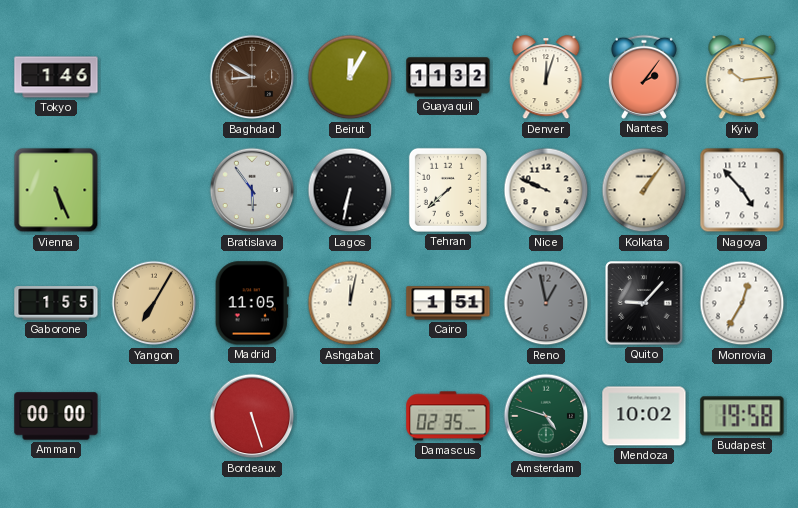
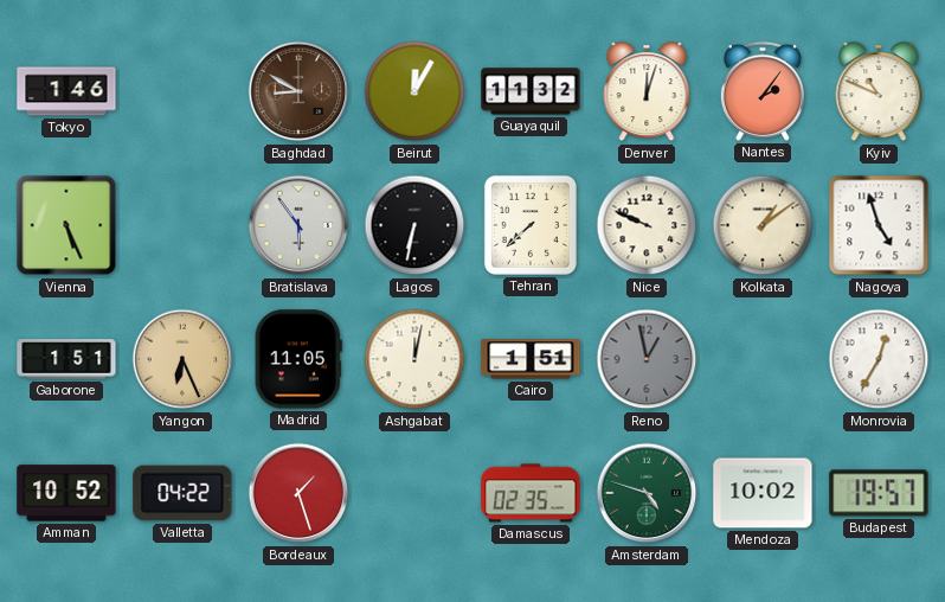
Kyiv: 10:14 -> 10:49
Kolkata: 1:06 -> 1:09
Nagoya: 4:53 -> 4:57
Gaborone: 1:55 -> 1:51
Yangon: 7:05 -> 6:26
Quito: 9:07 -> none
Amman: 00:00 -> 10:52
Valletta: none -> 04:22
Bordeaux: 5:27 -> 1:27
Budapest: 19:58 -> 19:57
